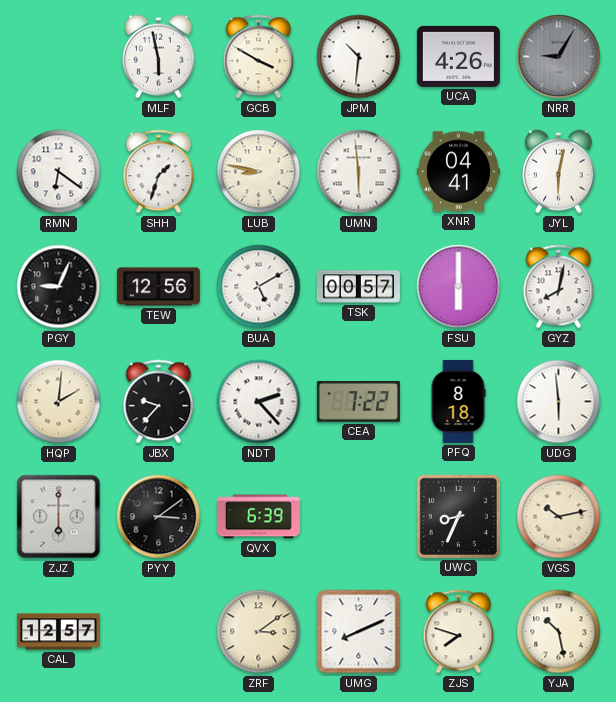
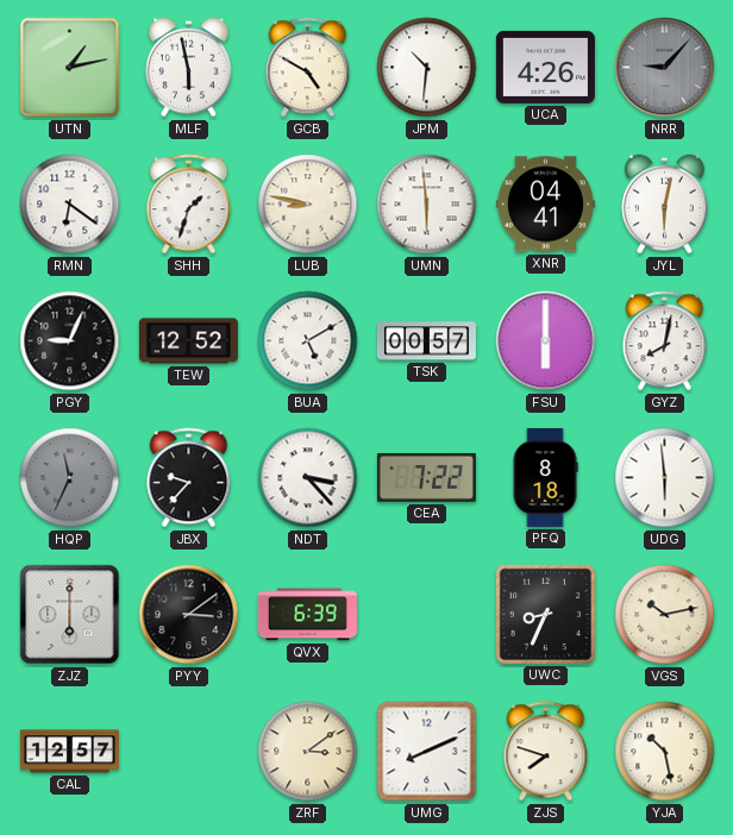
UTN: none -> 1:13
GCB: 3:50 -> 4:50
NRR: 9:05 -> 9:07
TEW: 12:56 -> 12:52
HQP: 2:01 -> 11:34
HQP dial: cream -> grey
NDT: 2:23 -> 3:23
